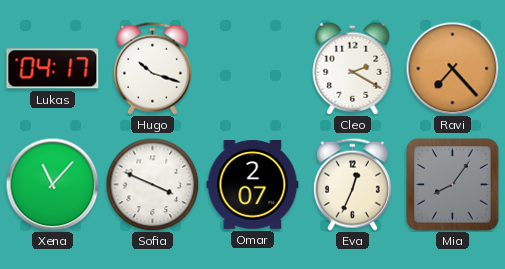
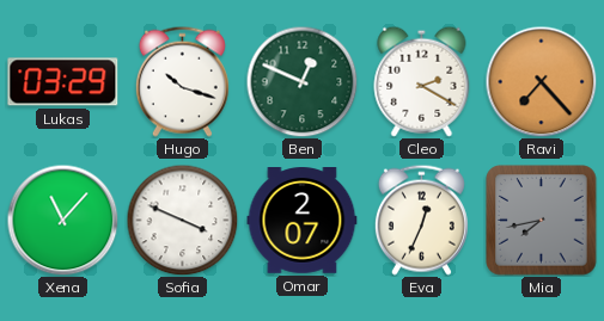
Lukas: 04:17 -> 03:29
Ben: none -> 12:49
Mia: 8:06 -> 7:43
